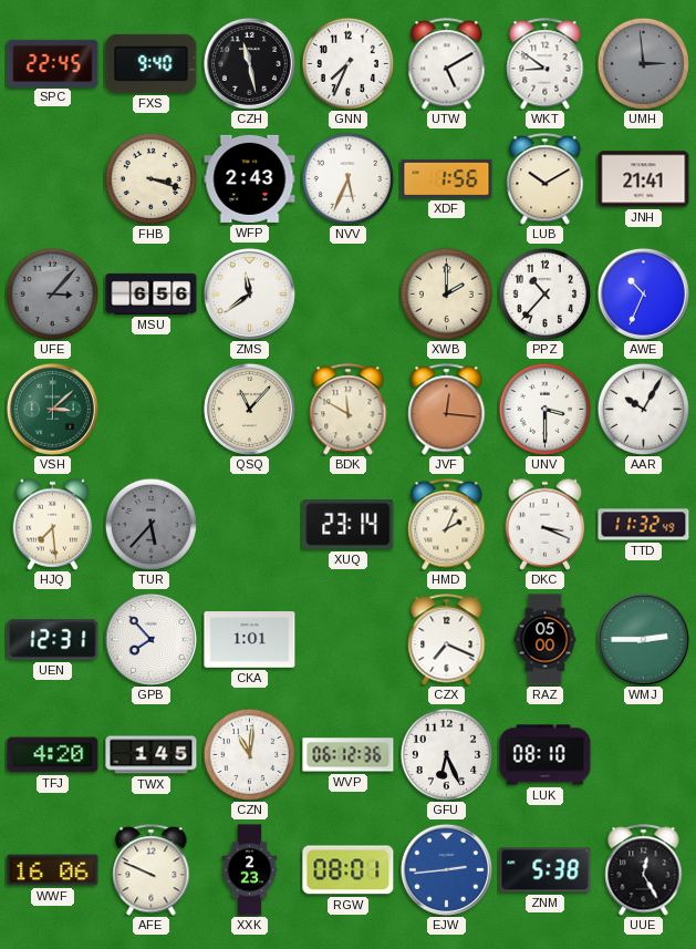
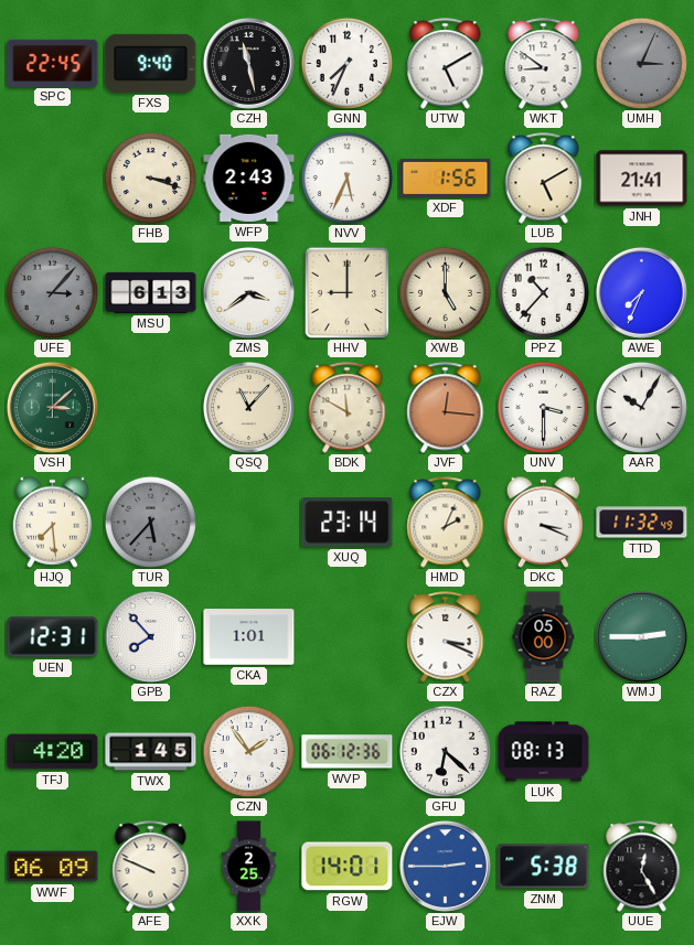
UMH: 2:59 -> 3:04
LUB: 10:10 -> 5:10
MSU: 6:56 -> 6:13
ZMS: 11:39 -> 3:39
HHV: none -> 9:00
XWB: 2:00 -> 5:00
AWE: 10:34 -> 7:34
CZX: 7:19 -> 3:19
CZN: 11:01 -> 1:54
GFU: 6:26 -> 6:22
LUK: 08:10 -> 08:13
WWF: 16:06 -> 06:09
XXK: 2:23 -> 2:25
RGW: 08:01 -> 14:01
EJW: 2:44 -> 2:45
